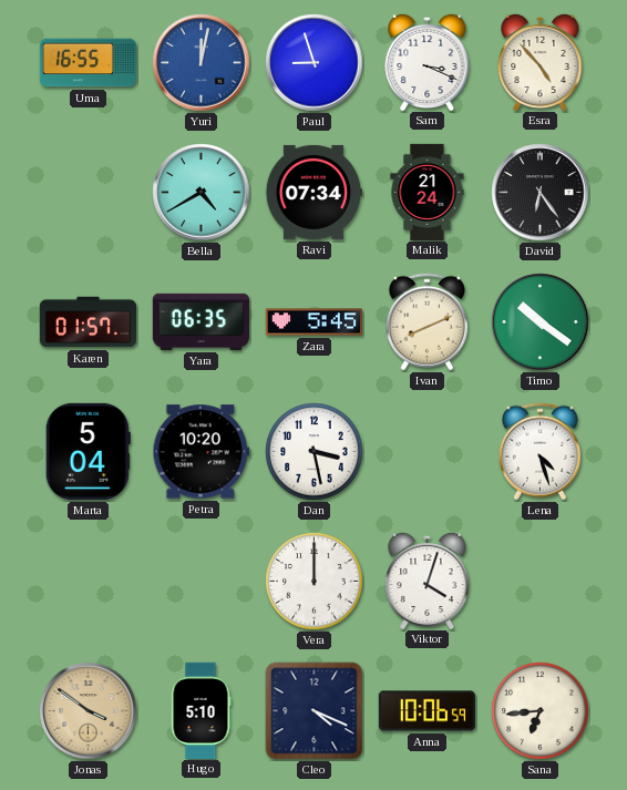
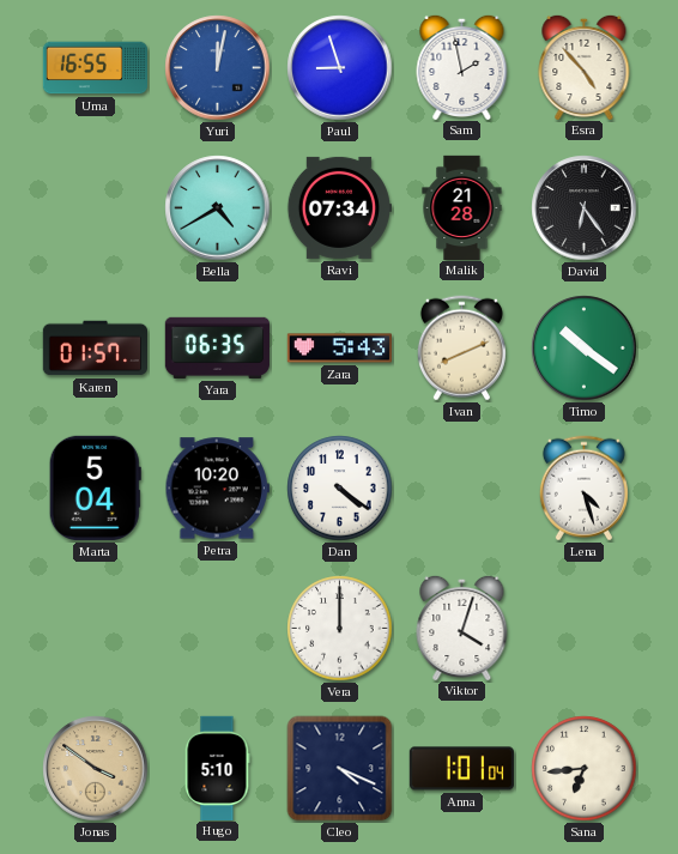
Sam: 3:19 -> 1:58
Malik: 21:24 -> 21:28
Zara: 5:45 -> 5:43
Dan: 3:28 -> 4:21
Anna: 10:06 -> 1:01
